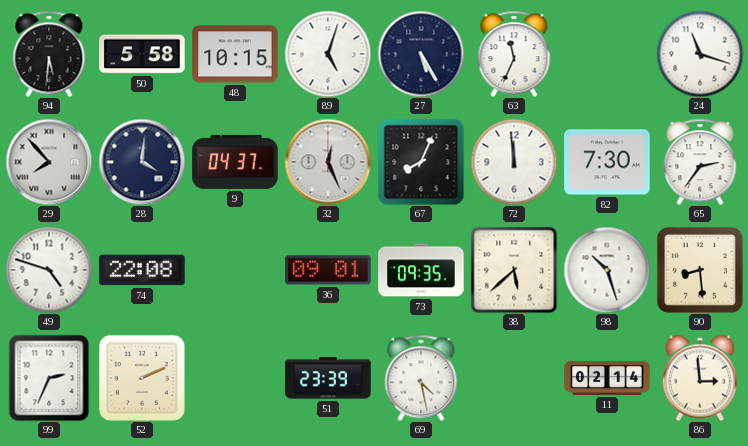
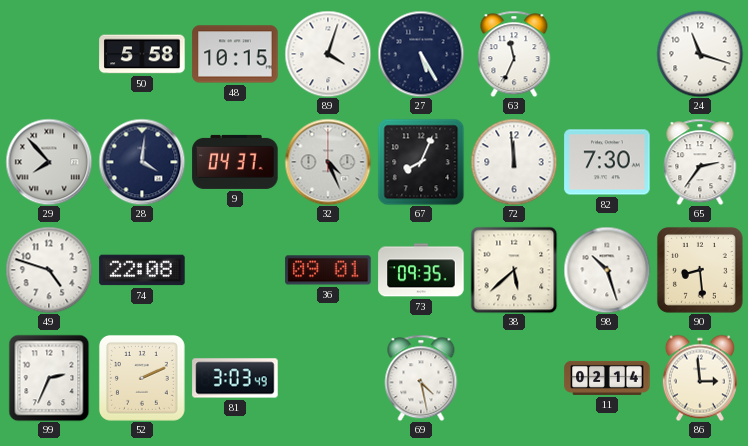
94: 5:31 -> none
89: 5:03 -> 4:03
32: 12:26 -> 4:26
81: none -> 3:03
51: 23:39 -> none
